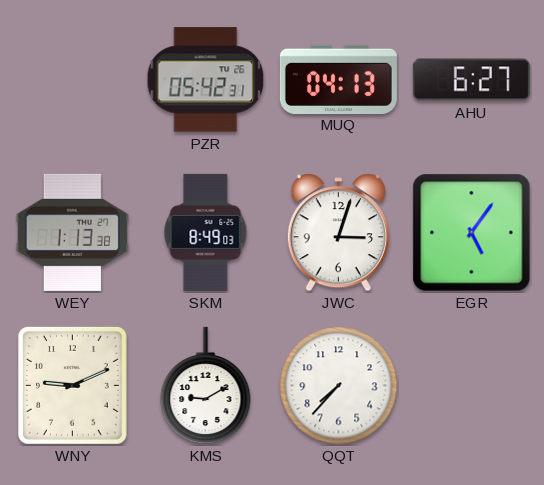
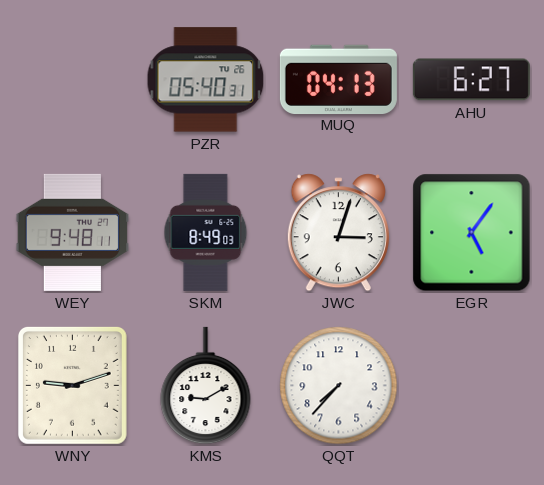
PZR: 05:42 -> 05:40
WEY: 1:13 -> 9:48
WNY: 9:11 -> 9:12
